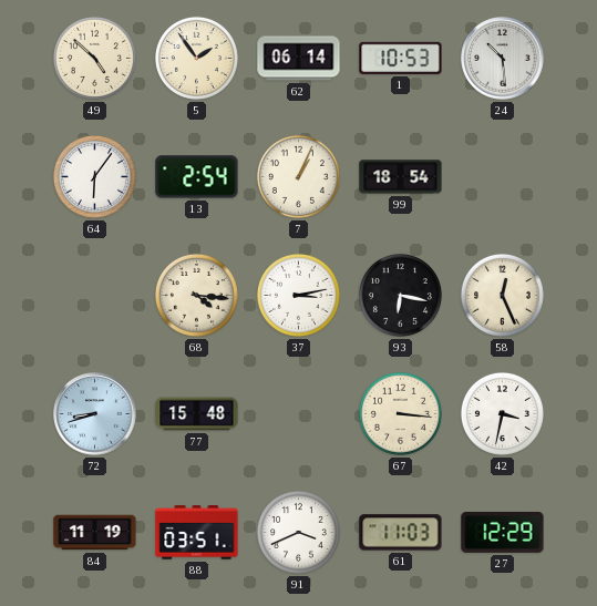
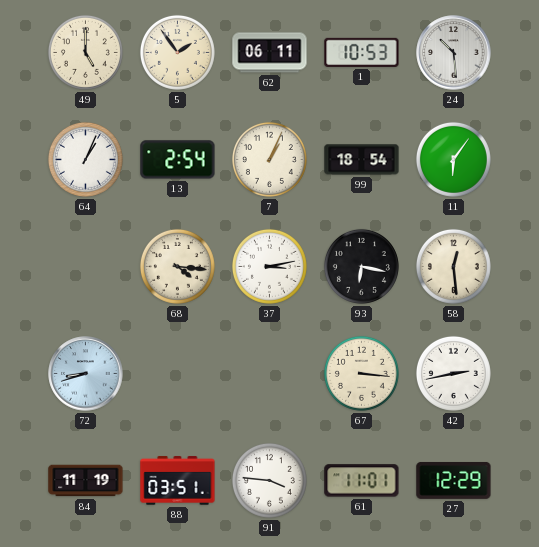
49: 4:52 -> 5:00
62: 06:14 -> 06:11
64: 6:06 -> 1:04
11: none -> 6:06
58: 12:26 -> 12:29
77: 15:48 -> none
42: 3:32 -> 2:43
91: 3:41 -> 3:46
61: 11:03 -> 11:01
